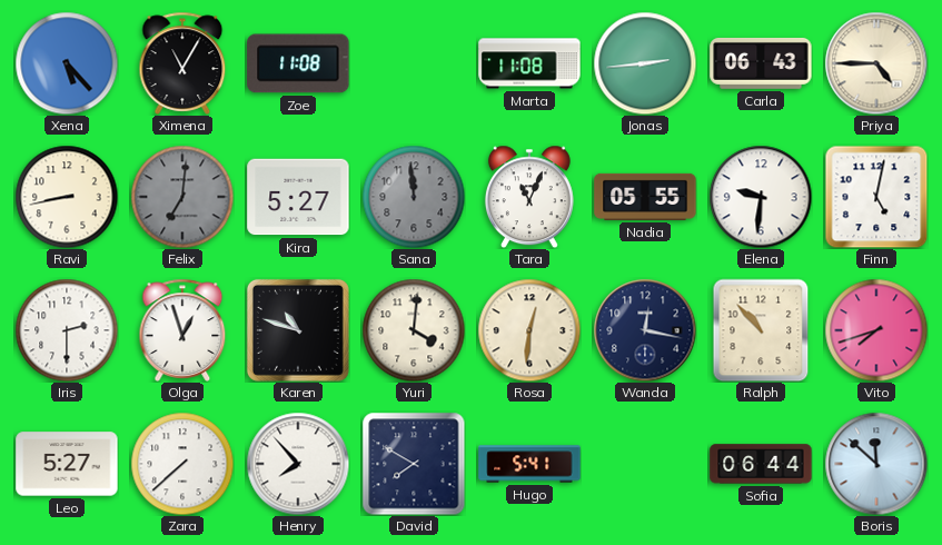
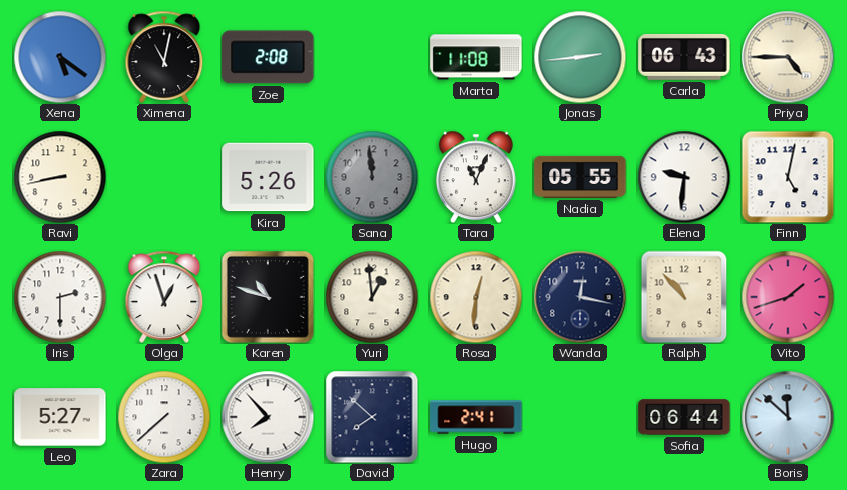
Xena: 5:23 -> 5:21
Ximena: 11:05 -> 11:02
Zoe: 11:08 -> 2:08
Felix: 7:01 -> none
Kira: 5:27 -> 5:26
Yuri: 4:01 -> 12:59
Vito: 7:42 -> 1:42
David: 7:50 -> 7:52
Hugo: 5:41 -> 2:41
